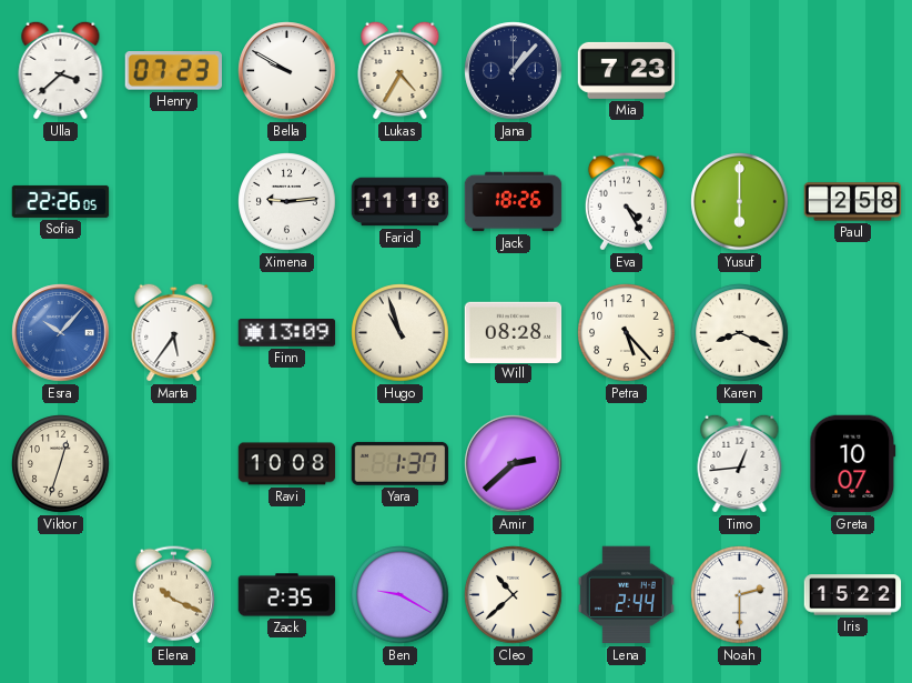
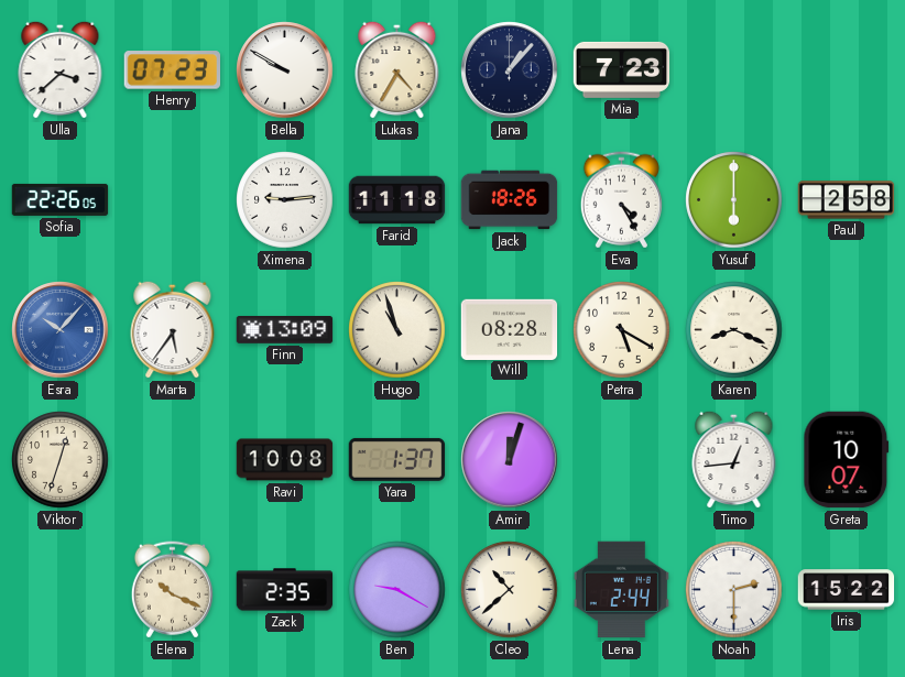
Petra: 5:23 -> 5:20
Amir: 2:38 -> 12:03
